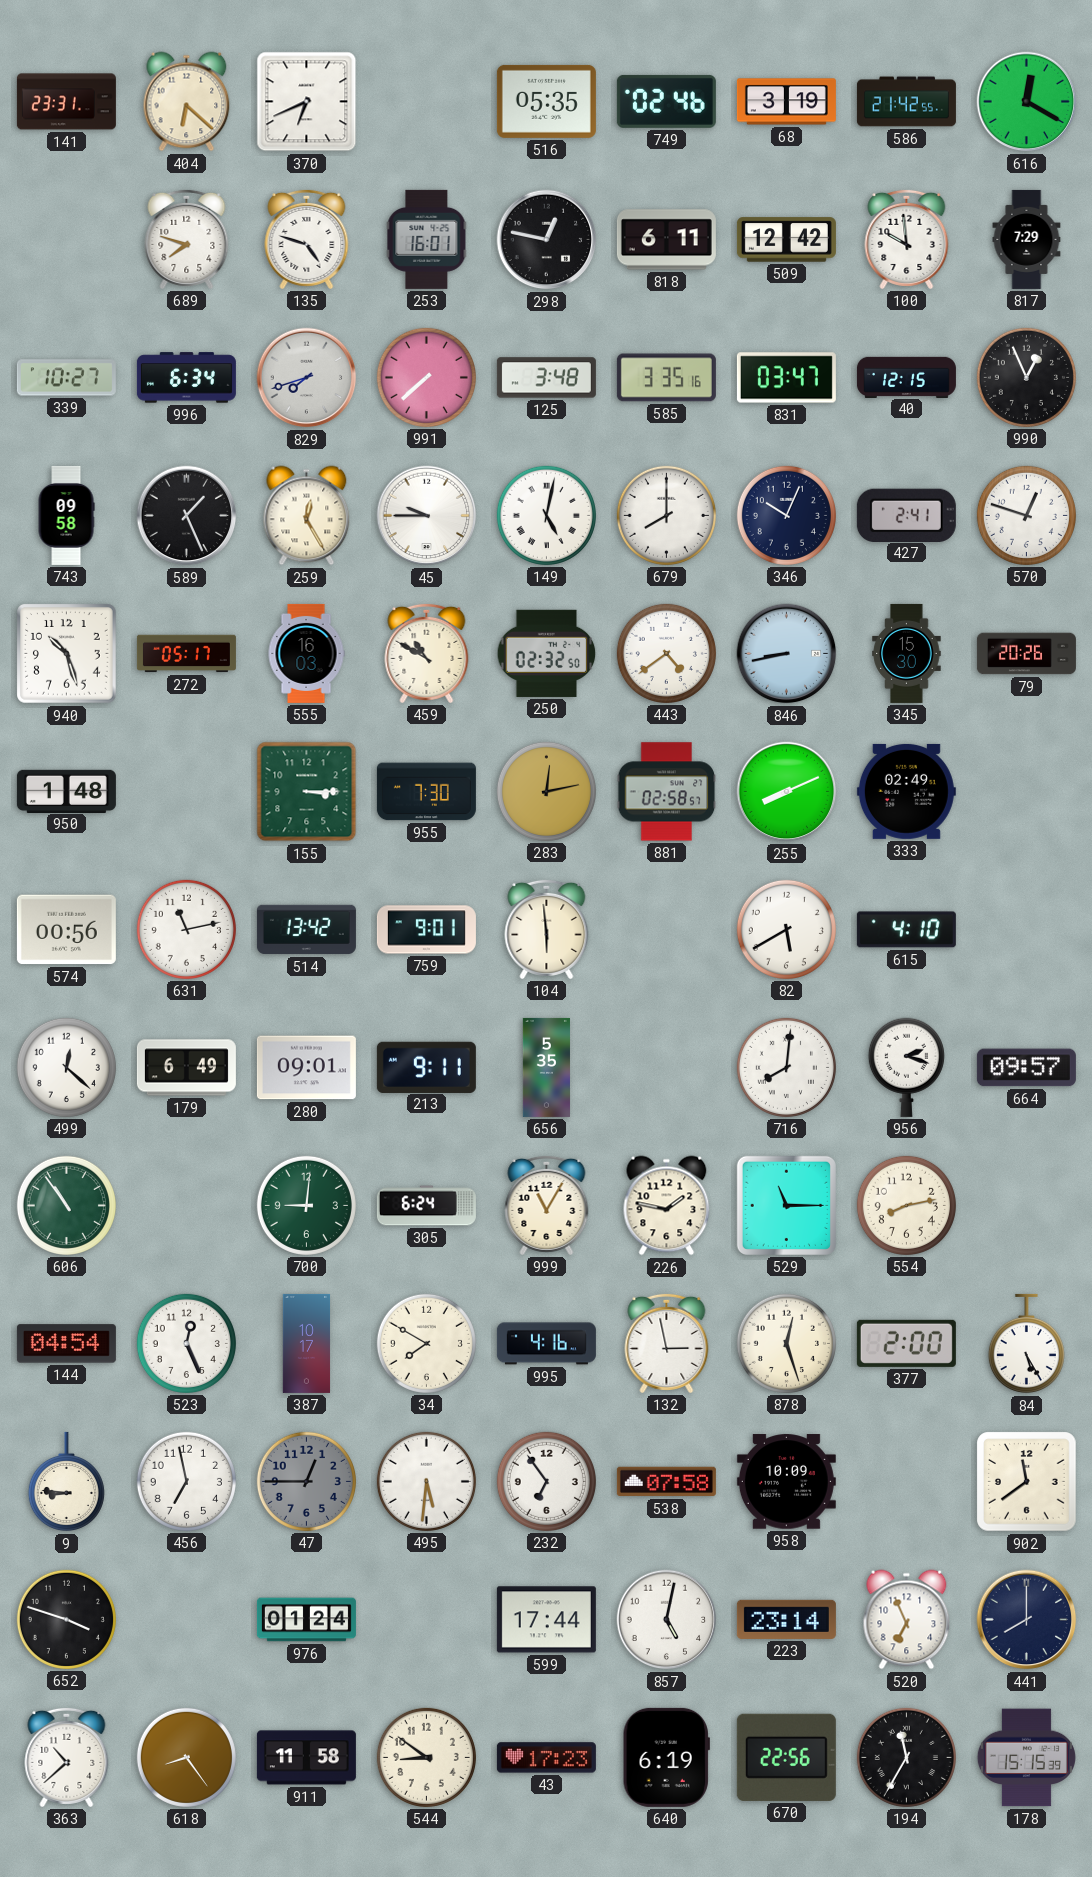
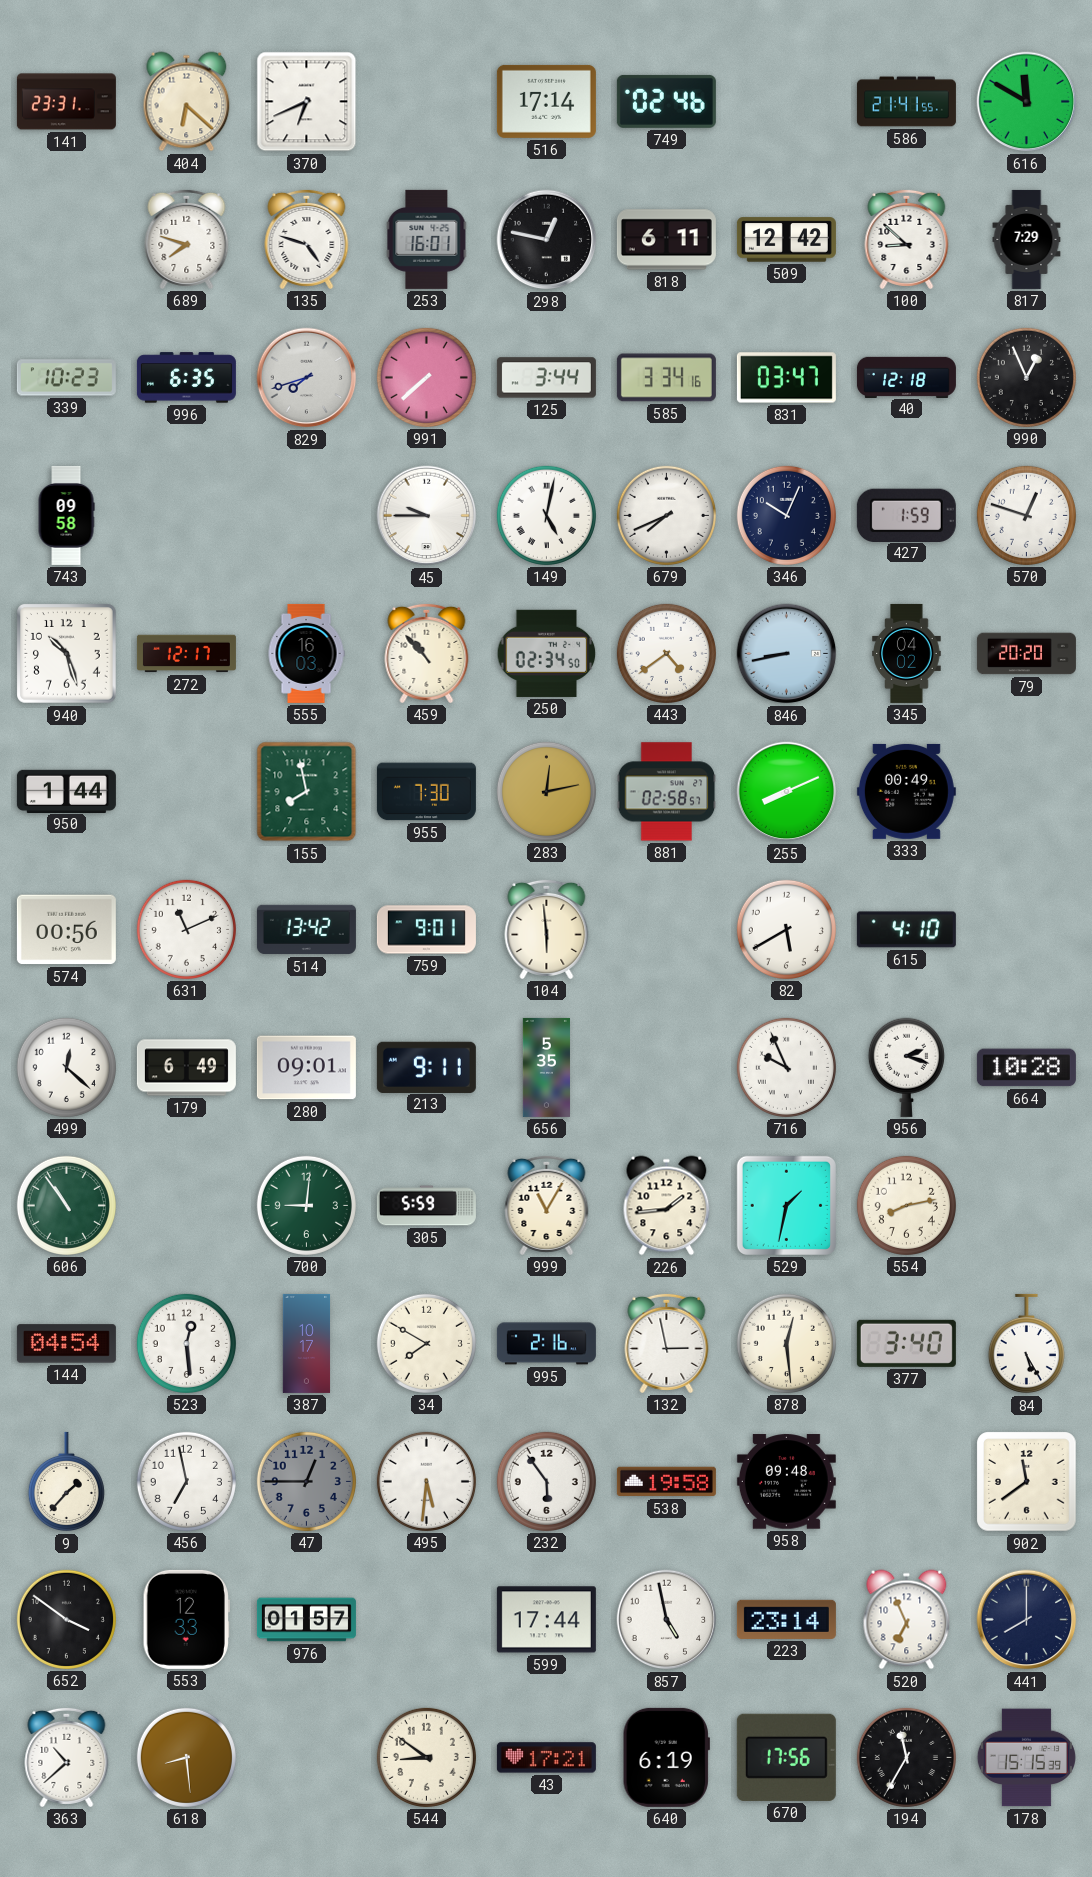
516: 05:35 -> 17:14
68: 3:19 -> none
586: 21:42 -> 21:41
616: 12:20 -> 11:50
100: 9:59 -> 8:52
339: 10:27 -> 10:23
996: 6:34 -> 6:35
125: 3:48 -> 3:44
585: 3:35 -> 3:34
40: 12:15 -> 12:18
589: 1:26 -> none
259: 12:25 -> none
679: 8:00 -> 7:41
427: 2:41 -> 1:59
272: 05:17 -> 12:17
459: 10:50 -> 10:53
250: 02:32 -> 02:34
345: 15:30 -> 04:02
79: 20:26 -> 20:20
950: 1:48 -> 1:44
155: 3:15 -> 7:58
333: 02:49 -> 00:49
631: 11:13 -> 11:11
716: 8:01 -> 9:56
664: 09:57 -> 10:28
305: 6:24 -> 5:59
226: 1:47 -> 1:44
529: 11:15 -> 1:32
523: 12:26 -> 12:29
995: 4:16 -> 2:16
878: 12:27 -> 12:29
377: 2:00 -> 3:40
9: 8:46 -> 1:37
232: 6:54 -> 5:54
538: 07:58 -> 19:58
958: 10:09 -> 09:48
652: 3:48 -> 3:51
553: none -> 12:33
976: 01:24 -> 01:57
857: 5:02 -> 4:58
618: 8:24 -> 8:29
911: 11:58 -> none
43: 17:23 -> 17:21
670: 22:56 -> 17:56
